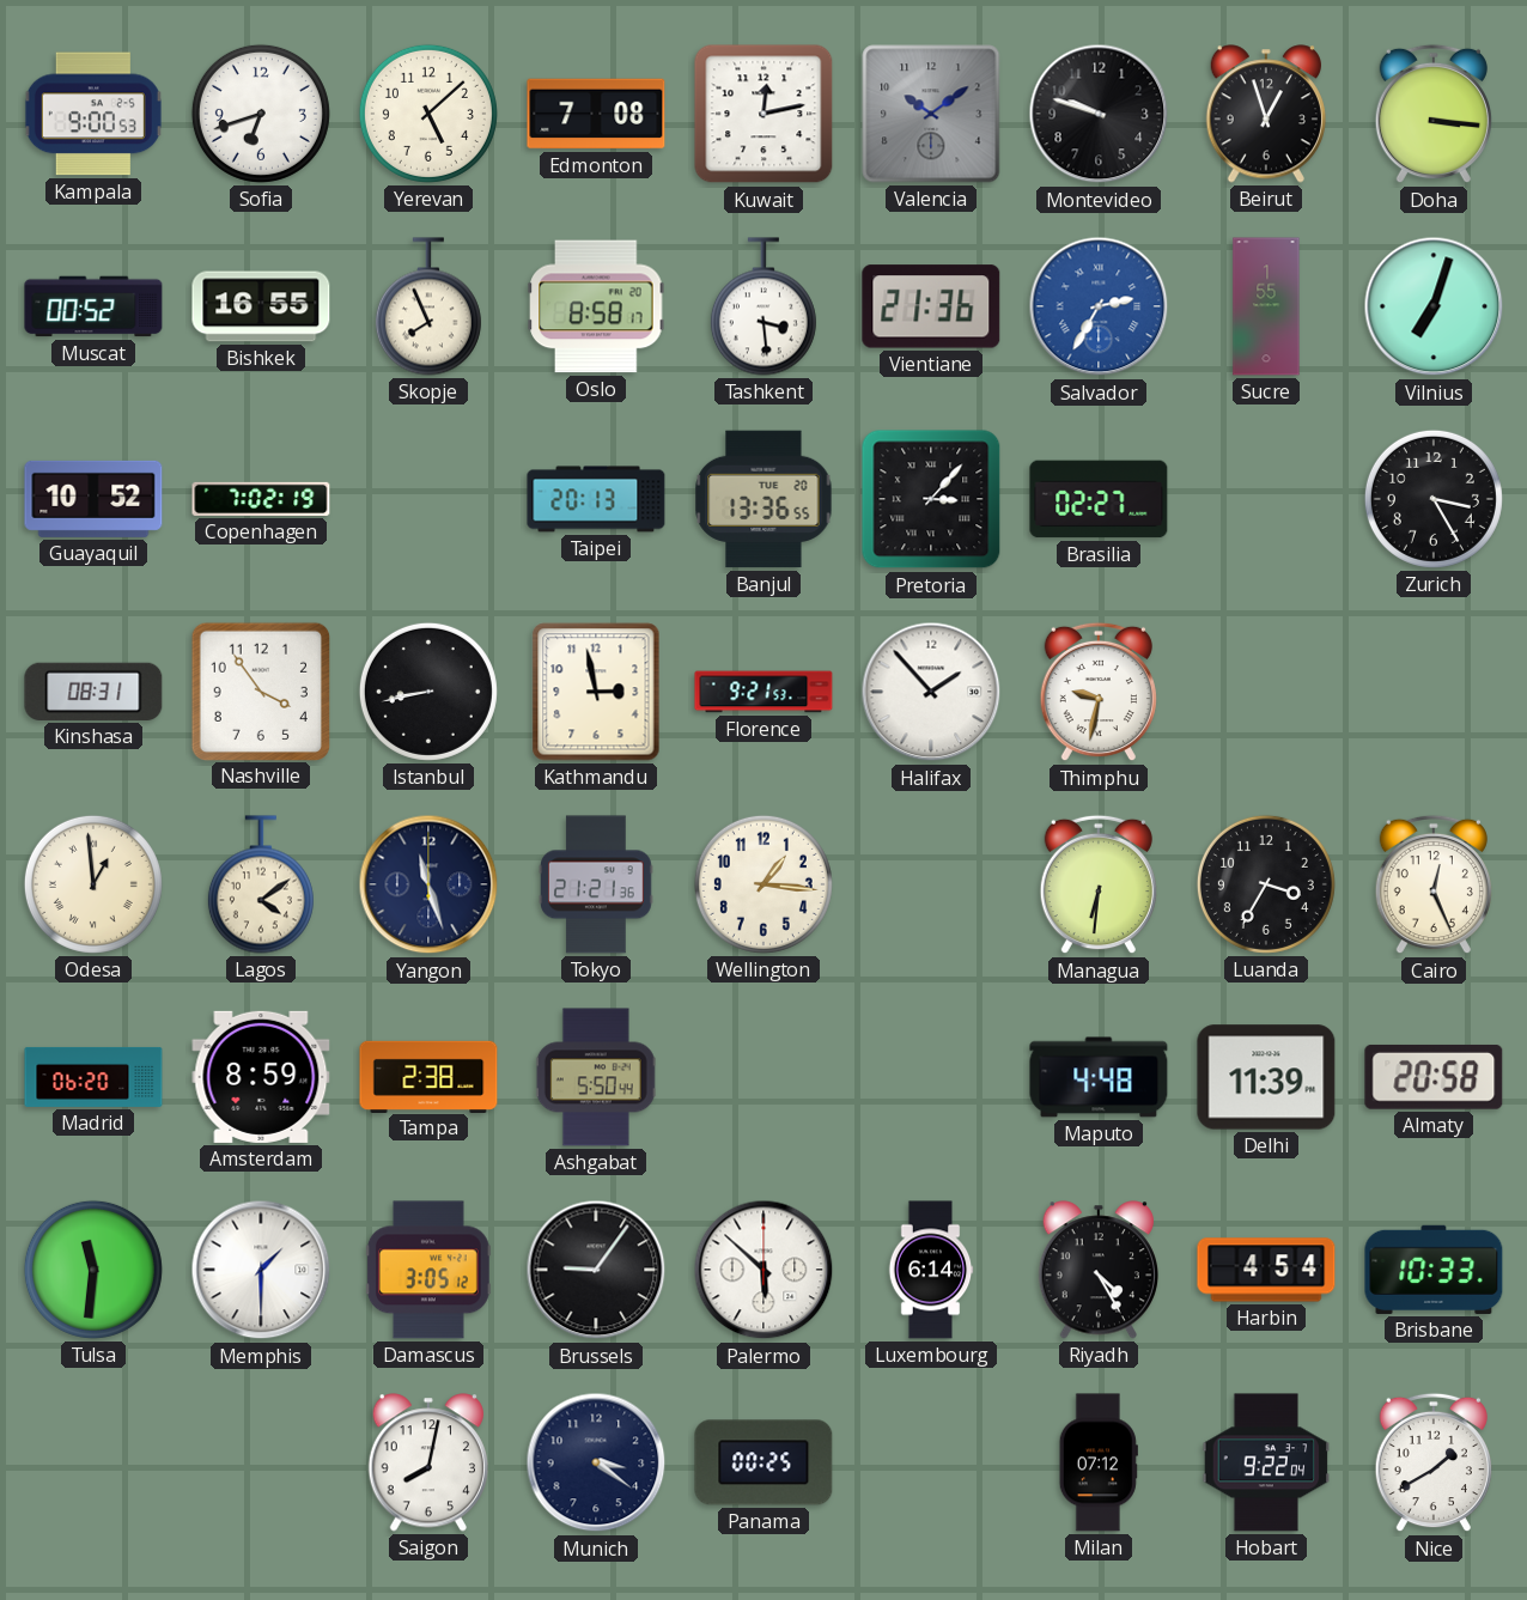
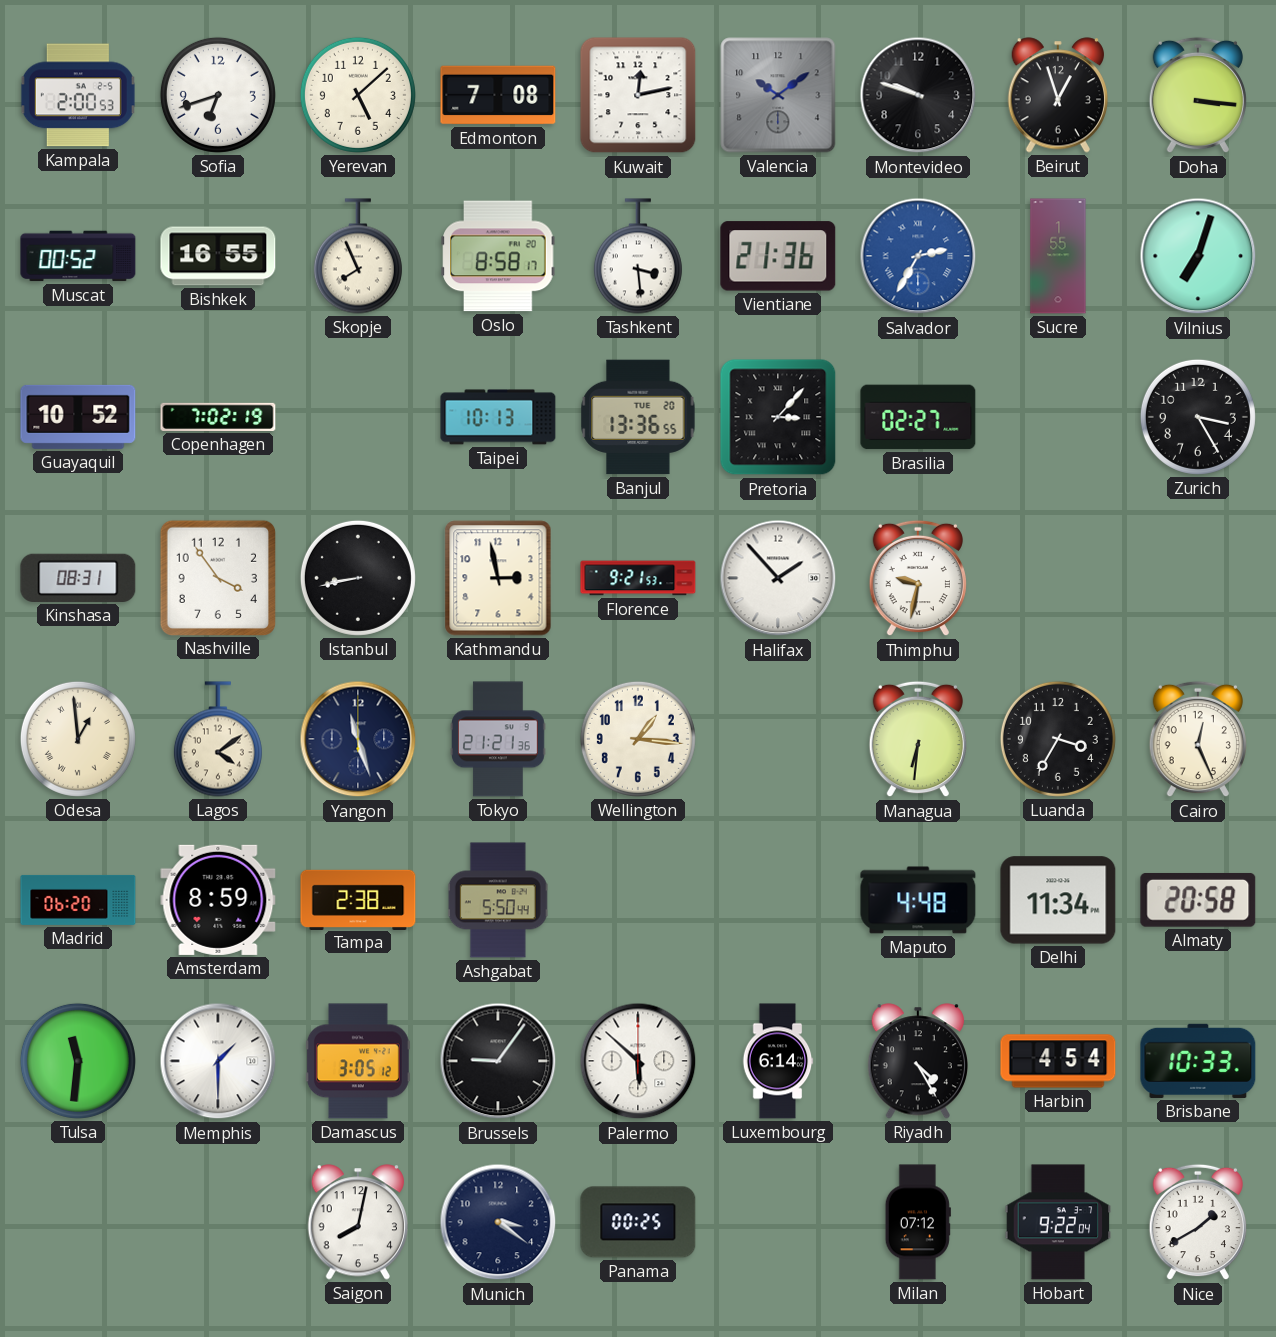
Kampala: 9:00 -> 2:00
Taipei: 20:13 -> 10:13
Delhi: 11:39 -> 11:34
